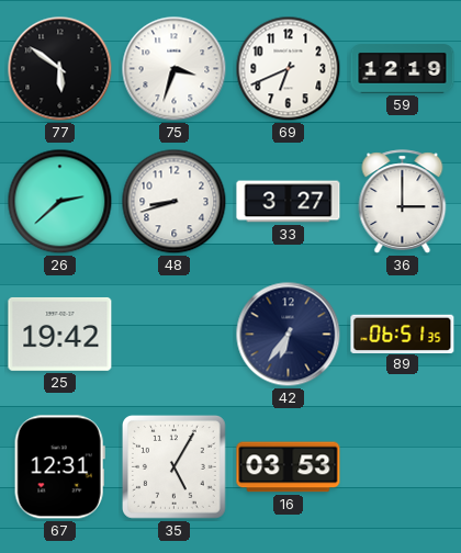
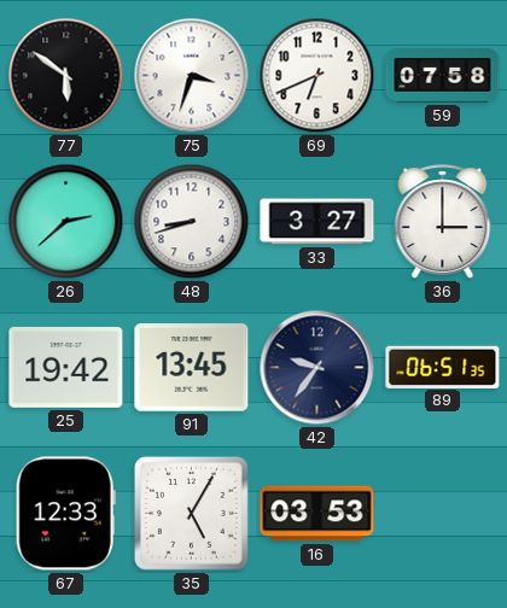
59: 12:19 -> 07:58
91: none -> 13:45
42: 6:36 -> 9:36
67: 12:31 -> 12:33
